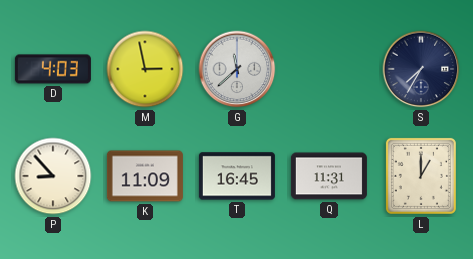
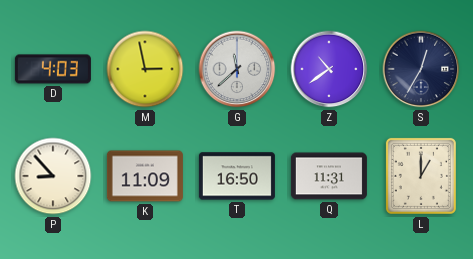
Z: none -> 10:39
S: 7:35 -> 12:35
T: 16:45 -> 16:50
